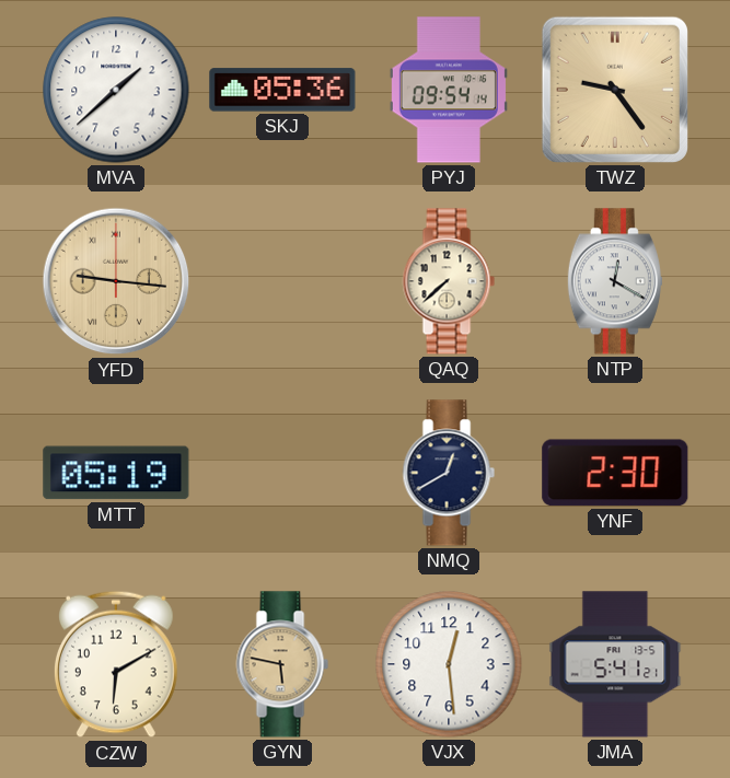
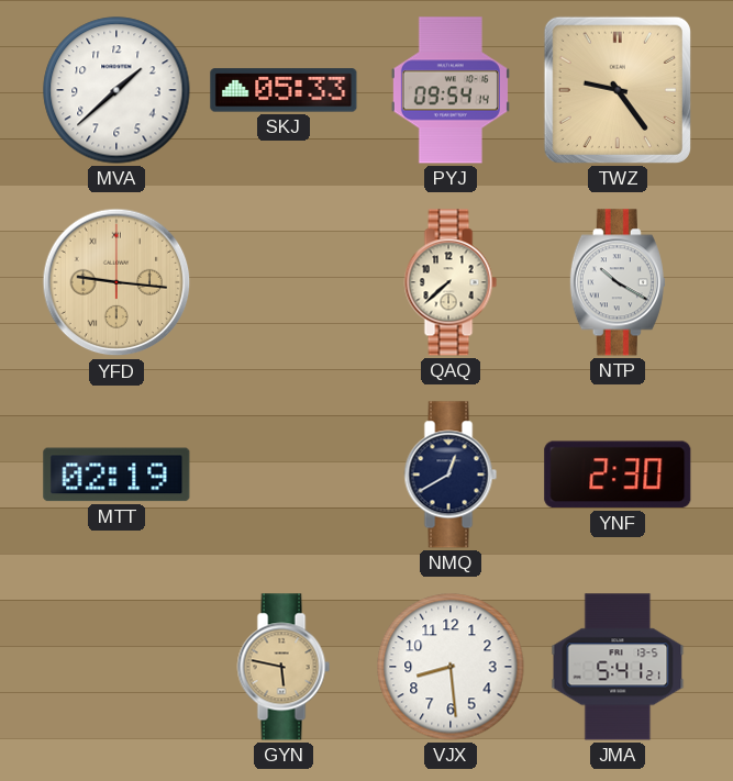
SKJ: 05:36 -> 05:33
NTP: 12:20 -> 10:20
MTT: 05:19 -> 02:19
CZW: 6:10 -> none
VJX: 12:29 -> 8:29
